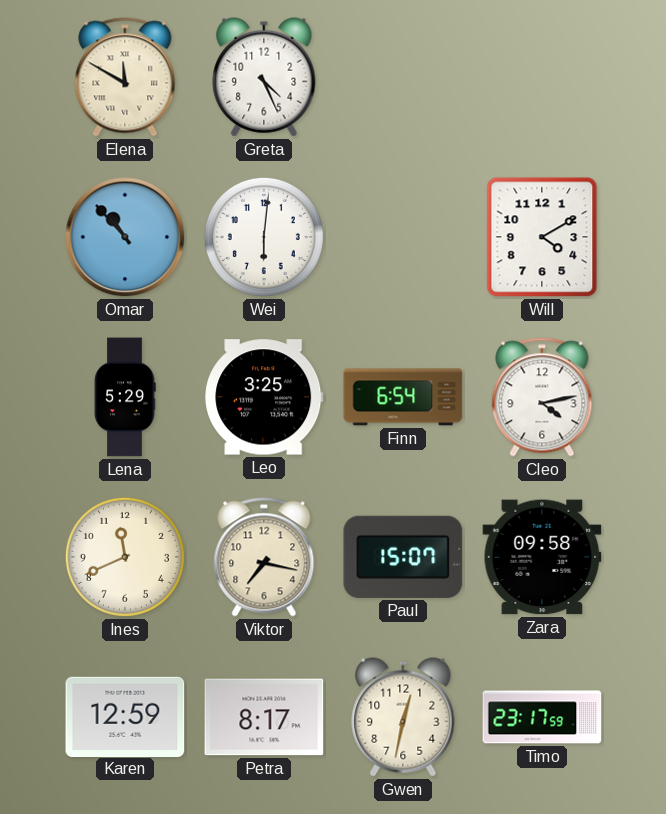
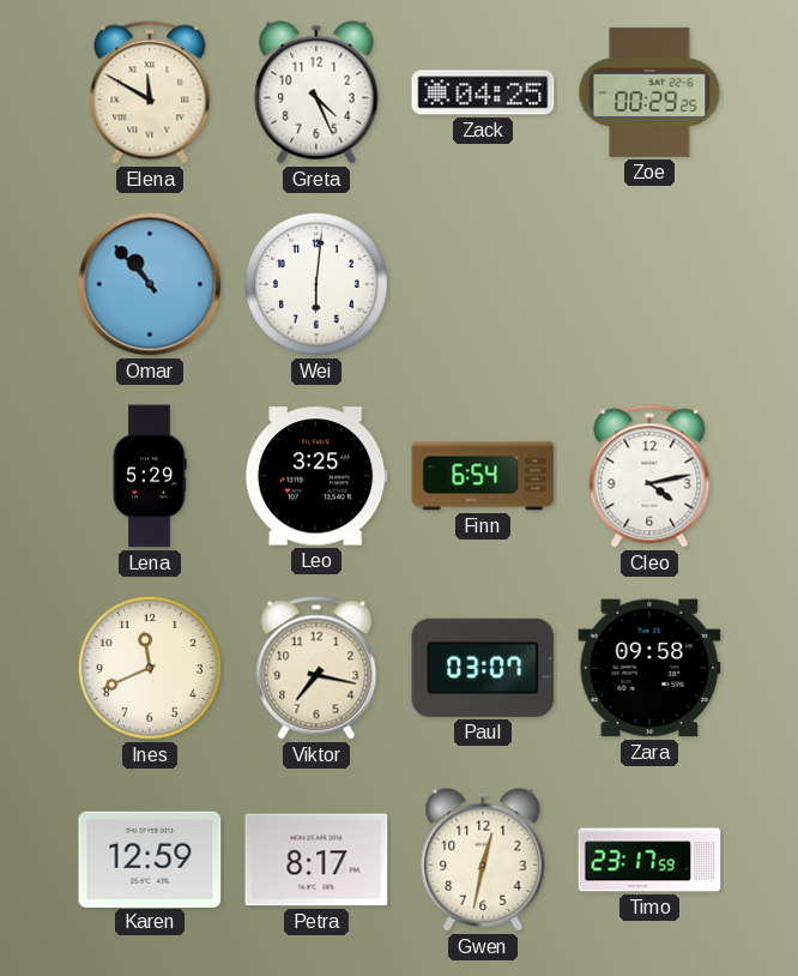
Zack: none -> 04:25
Zoe: none -> 00:29
Will: 4:10 -> none
Paul: 15:07 -> 03:07
